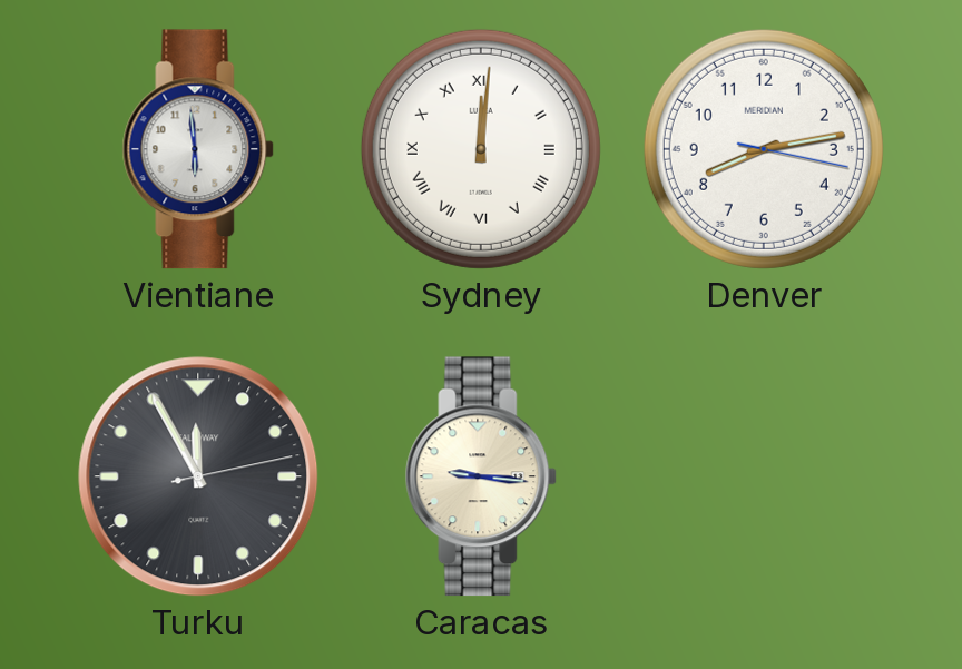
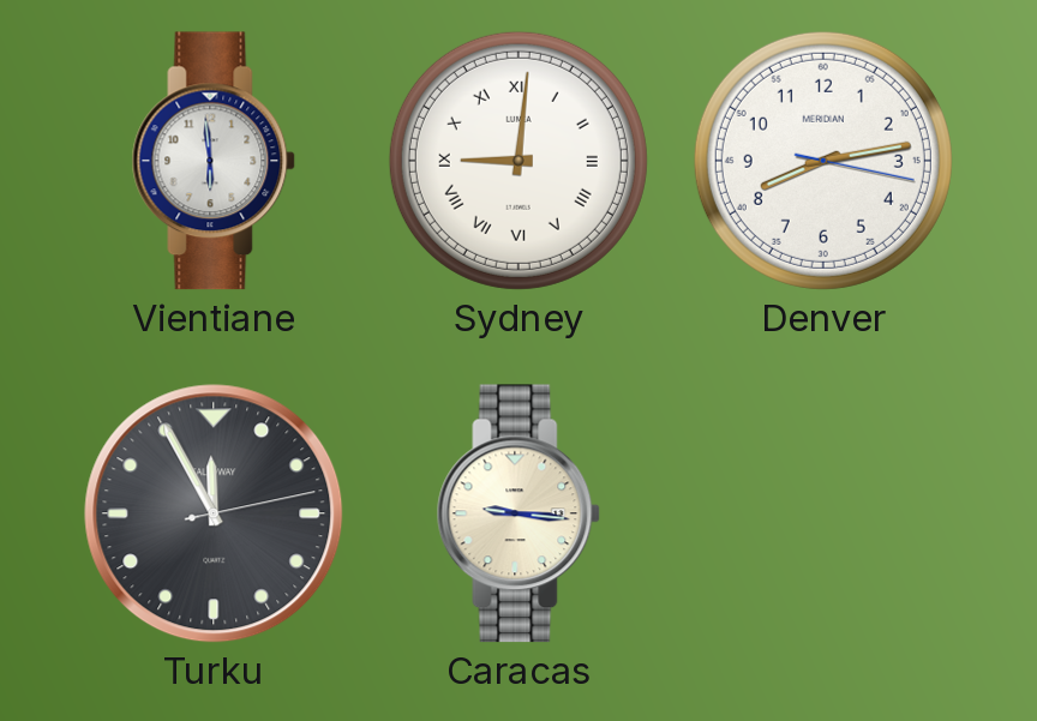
Sydney: 12:01 -> 9:01
